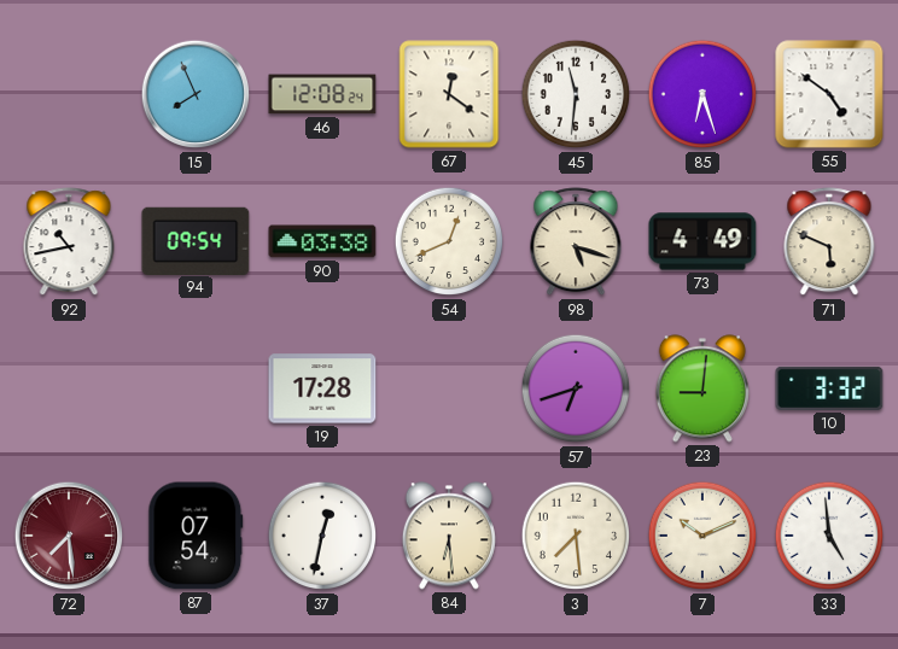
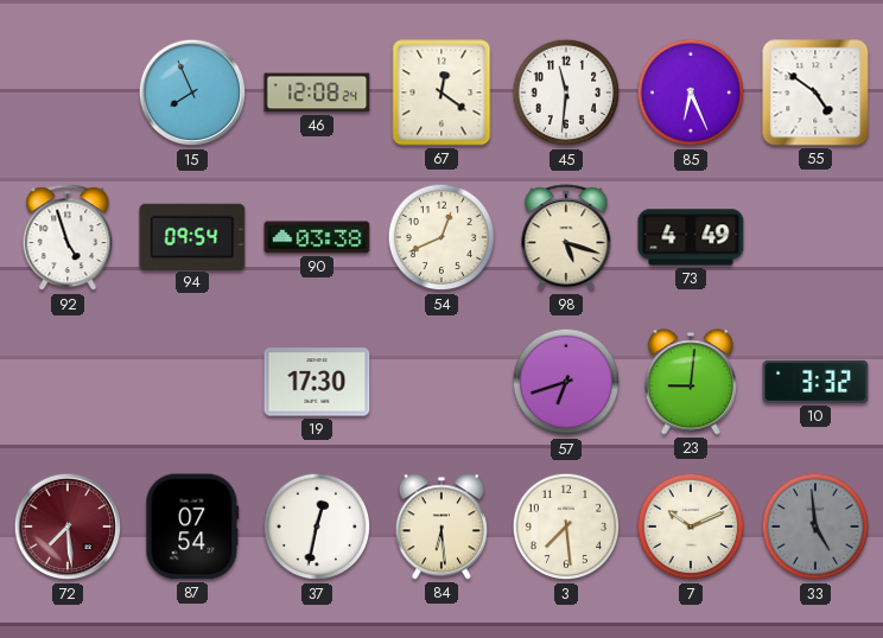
85: 6:27 -> 6:26
92: 10:43 -> 4:57
71: 5:49 -> none
19: 17:28 -> 17:30
33 dial: white -> grey
